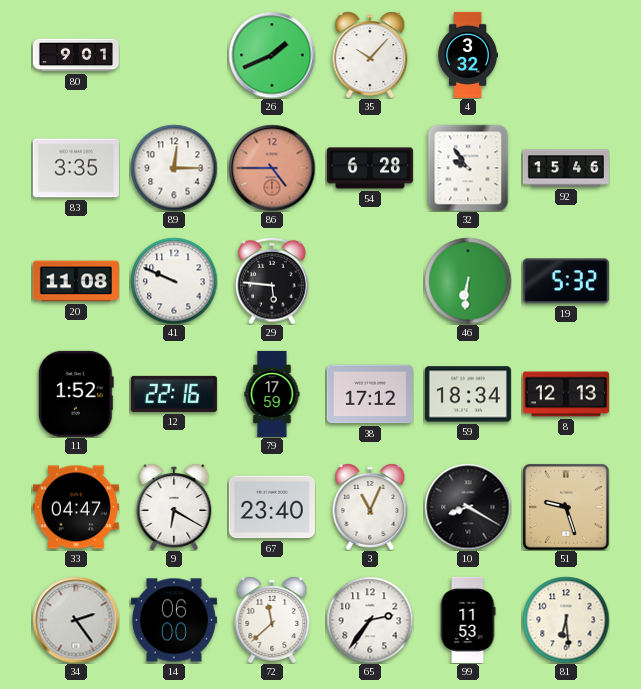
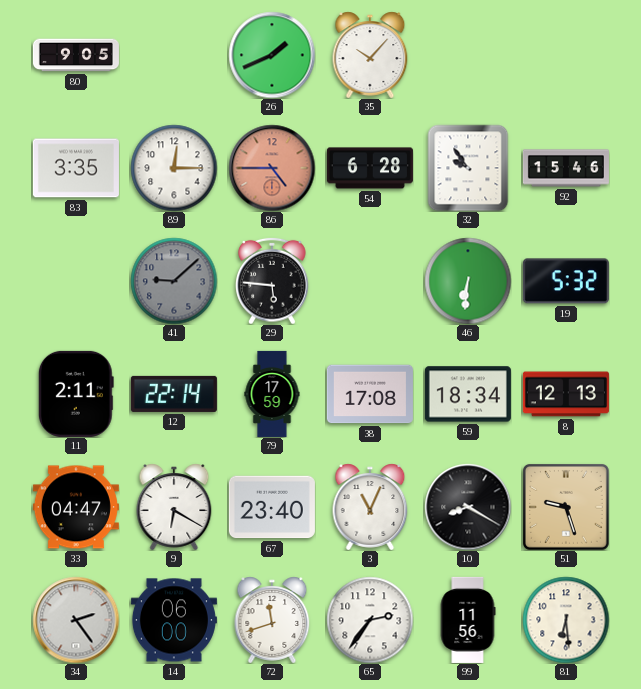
80: 9:01 -> 9:05
4: 3:32 -> none
20: 11:08 -> none
41: 9:49 -> 9:08
41 dial: white -> grey
11: 1:52 -> 2:11
12: 22:16 -> 22:14
38: 17:12 -> 17:08
72: 11:38 -> 11:42
99: 11:53 -> 11:56
